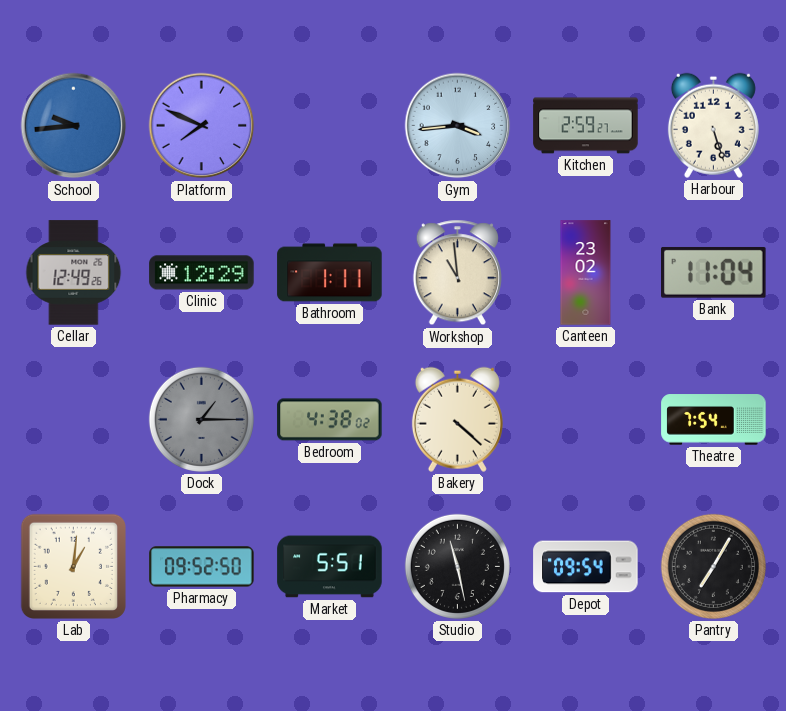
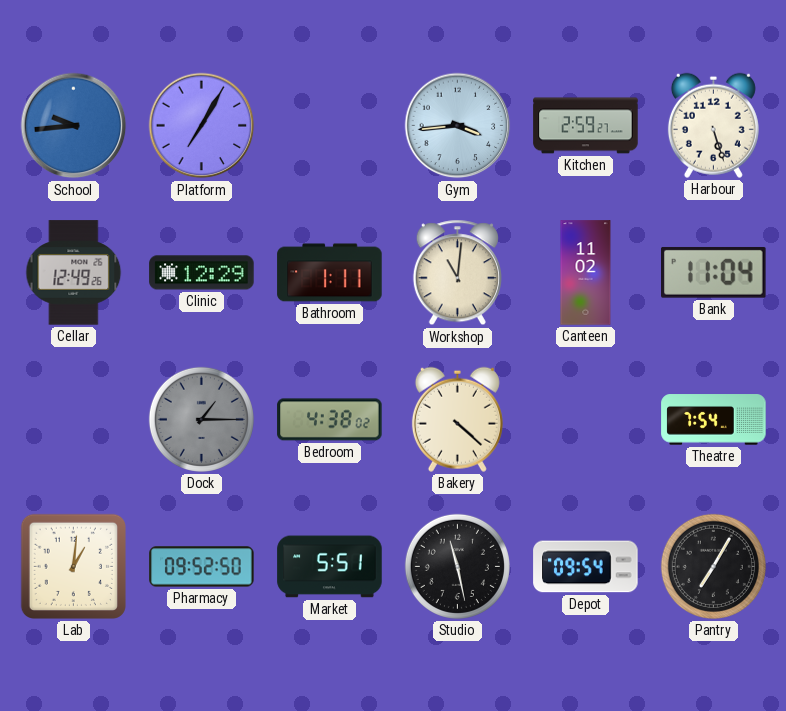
Platform: 7:49 -> 7:05
Workshop: 10:59 -> 11:01
Canteen: 23:02 -> 11:02
